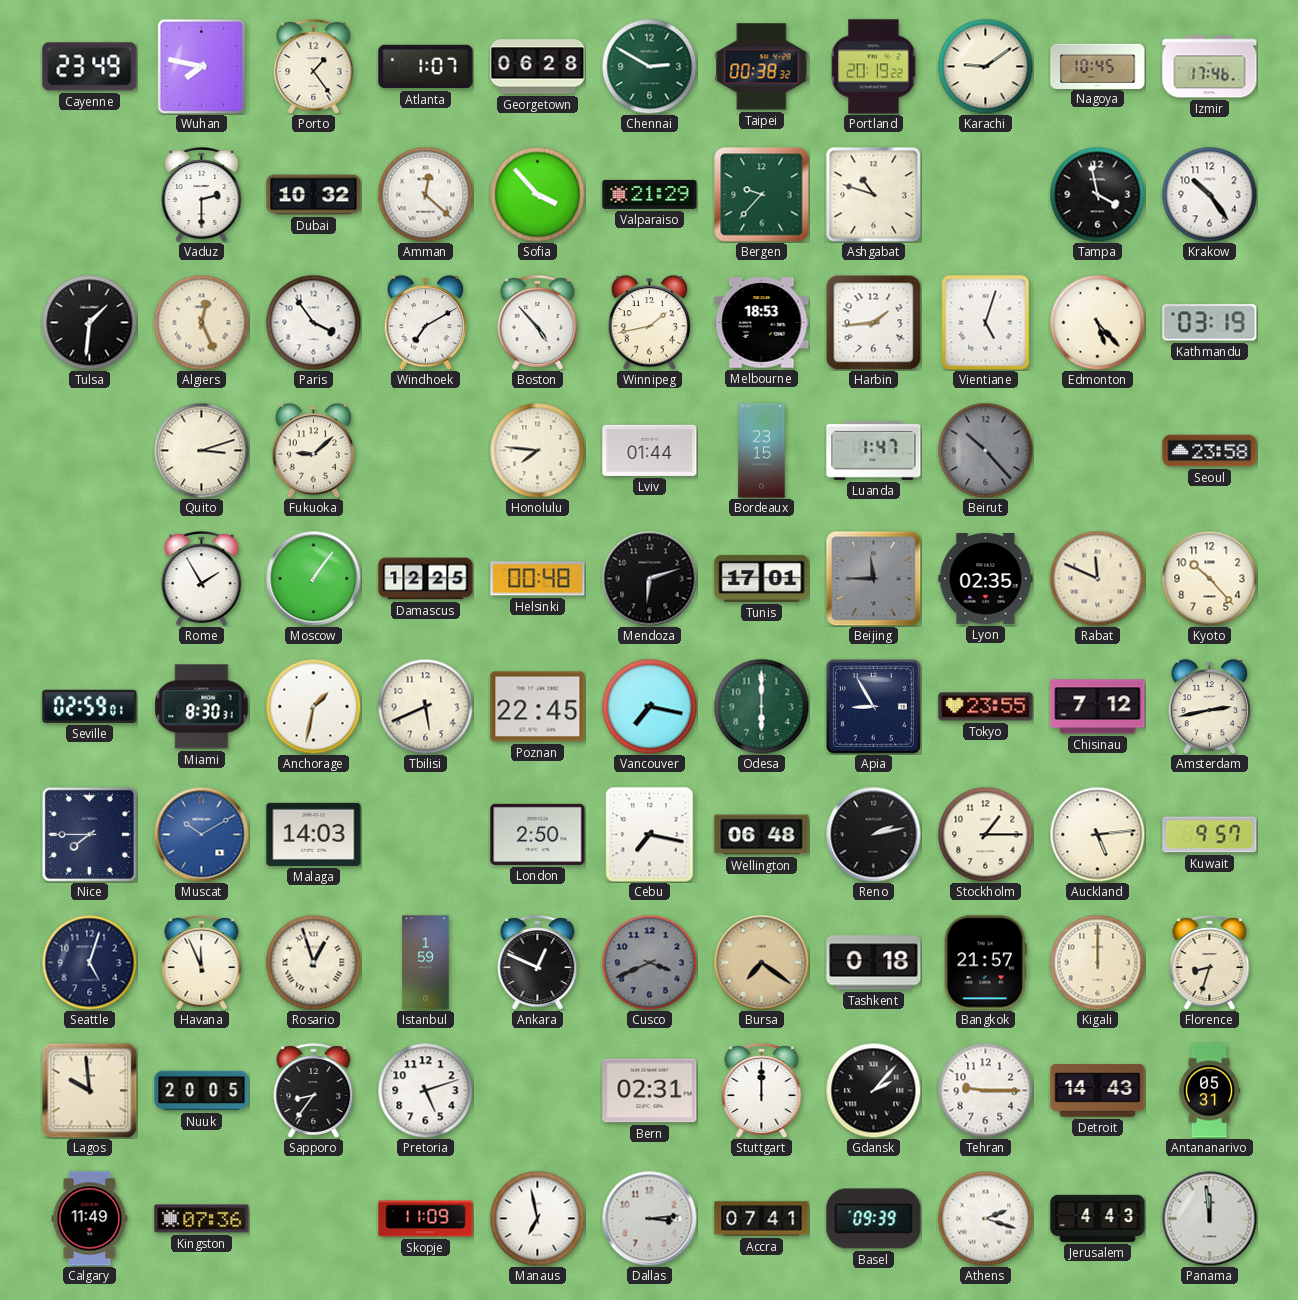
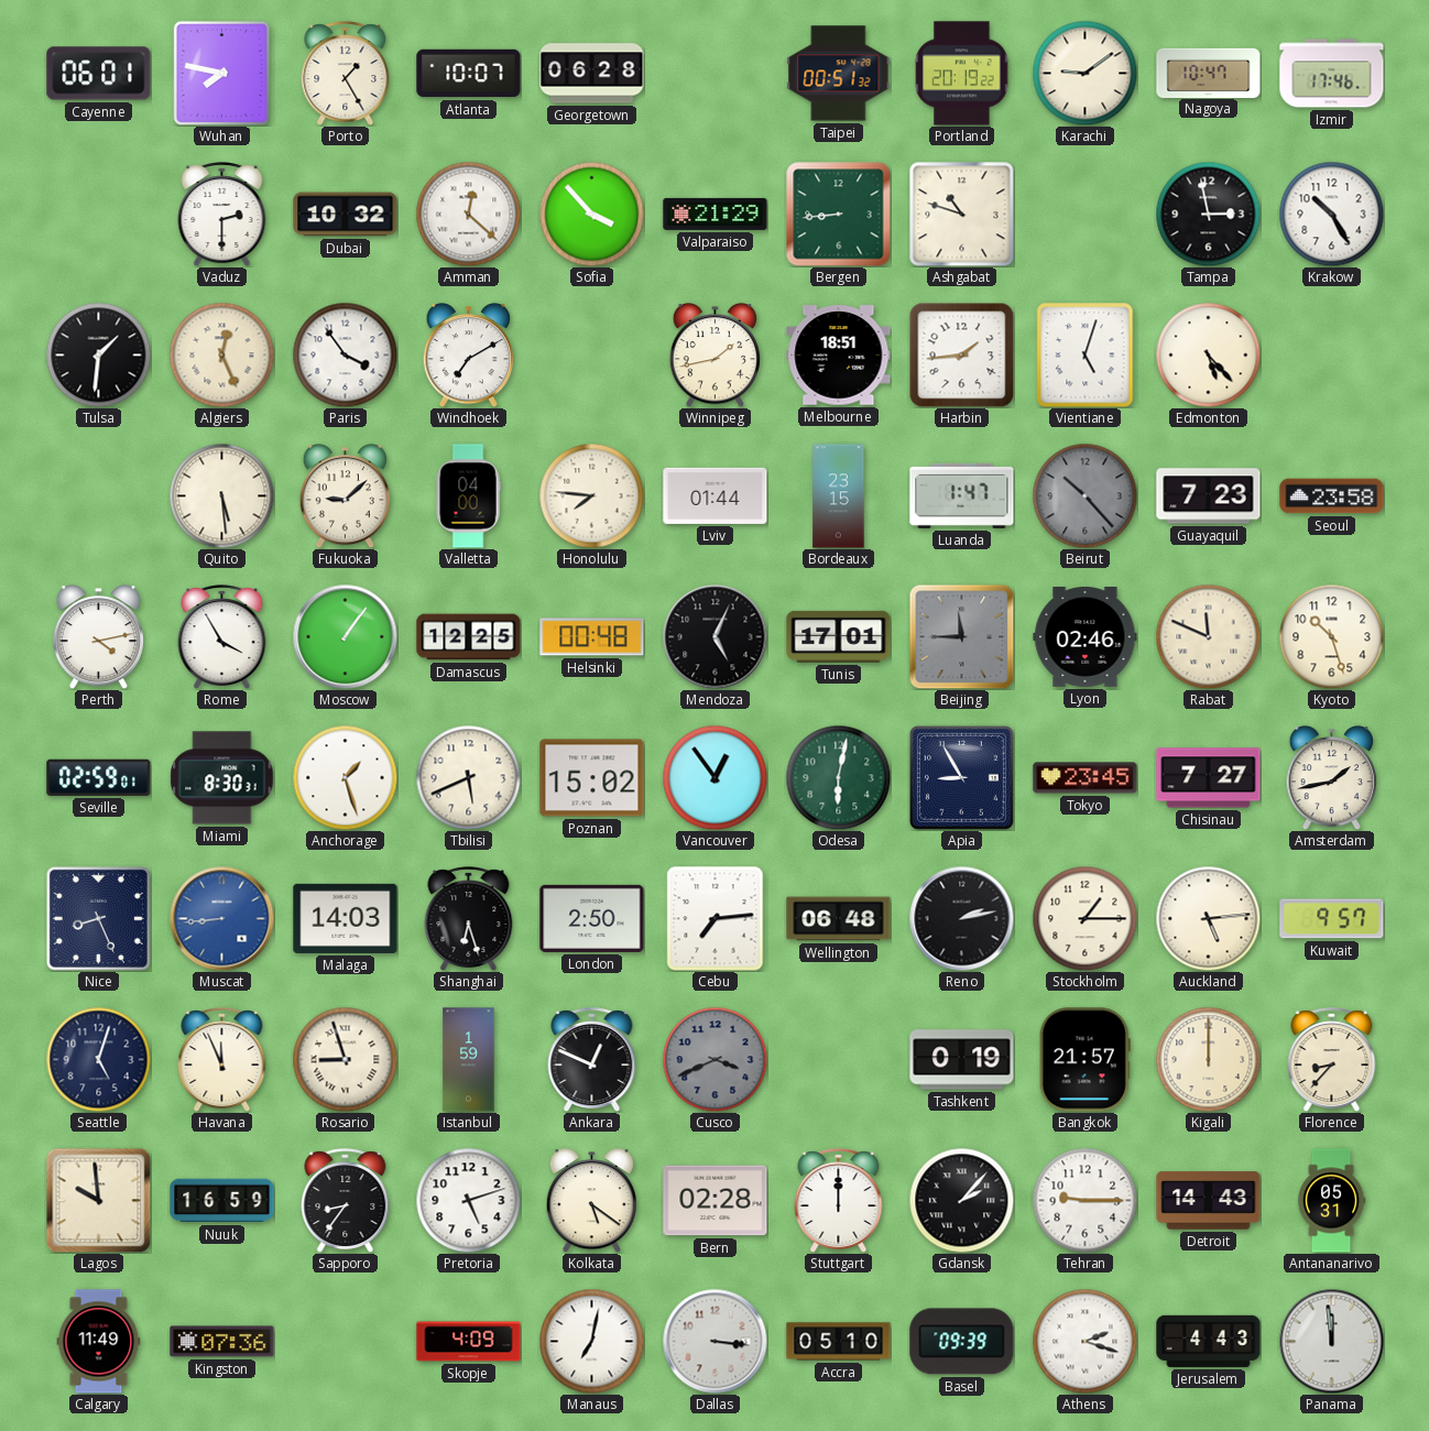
Cayenne: 23:49 -> 06:01
Porto: 1:24 -> 1:25
Atlanta: 1:07 -> 10:07
Chennai: 2:50 -> none
Taipei: 00:38 -> 00:51
Nagoya: 10:45 -> 10:47
Bergen: 9:37 -> 8:44
Tampa: 3:58 -> 2:58
Krakow: 10:24 -> 10:25
Boston: 4:53 -> none
Melbourne: 18:53 -> 18:51
Kathmandu: 03:19 -> none
Quito: 3:12 -> 5:29
Valletta: none -> 04:00
Guayaquil: none -> 7:23
Perth: none -> 4:13
Rome: 1:55 -> 3:55
Mendoza: 6:12 -> 5:04
Lyon: 02:35 -> 02:46
Kyoto: 10:23 -> 10:27
Anchorage: 1:32 -> 1:27
Poznan: 22:45 -> 15:02
Vancouver: 7:17 -> 12:54
Odesa: 6:00 -> 6:02
Tokyo: 23:55 -> 23:45
Chisinau: 7:12 -> 7:27
Amsterdam: 2:43 -> 1:43
Nice: 7:45 -> 8:26
Muscat: 10:10 -> 8:44
Shanghai: none -> 6:27
Cebu: 7:17 -> 7:14
Rosario: 12:57 -> 8:57
Bursa: 7:21 -> none
Tashkent: 0:18 -> 0:19
Florence: 8:33 -> 8:37
Nuuk: 20:05 -> 16:59
Kolkata: none -> 5:21
Bern: 02:31 -> 02:28
Skopje: 11:09 -> 4:09
Manaus: 6:58 -> 7:02
Dallas: 3:14 -> 3:16
Accra: 07:41 -> 05:10
